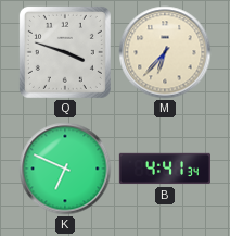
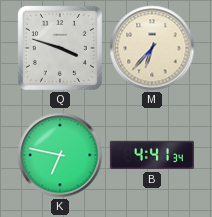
K: 6:49 -> 6:47
